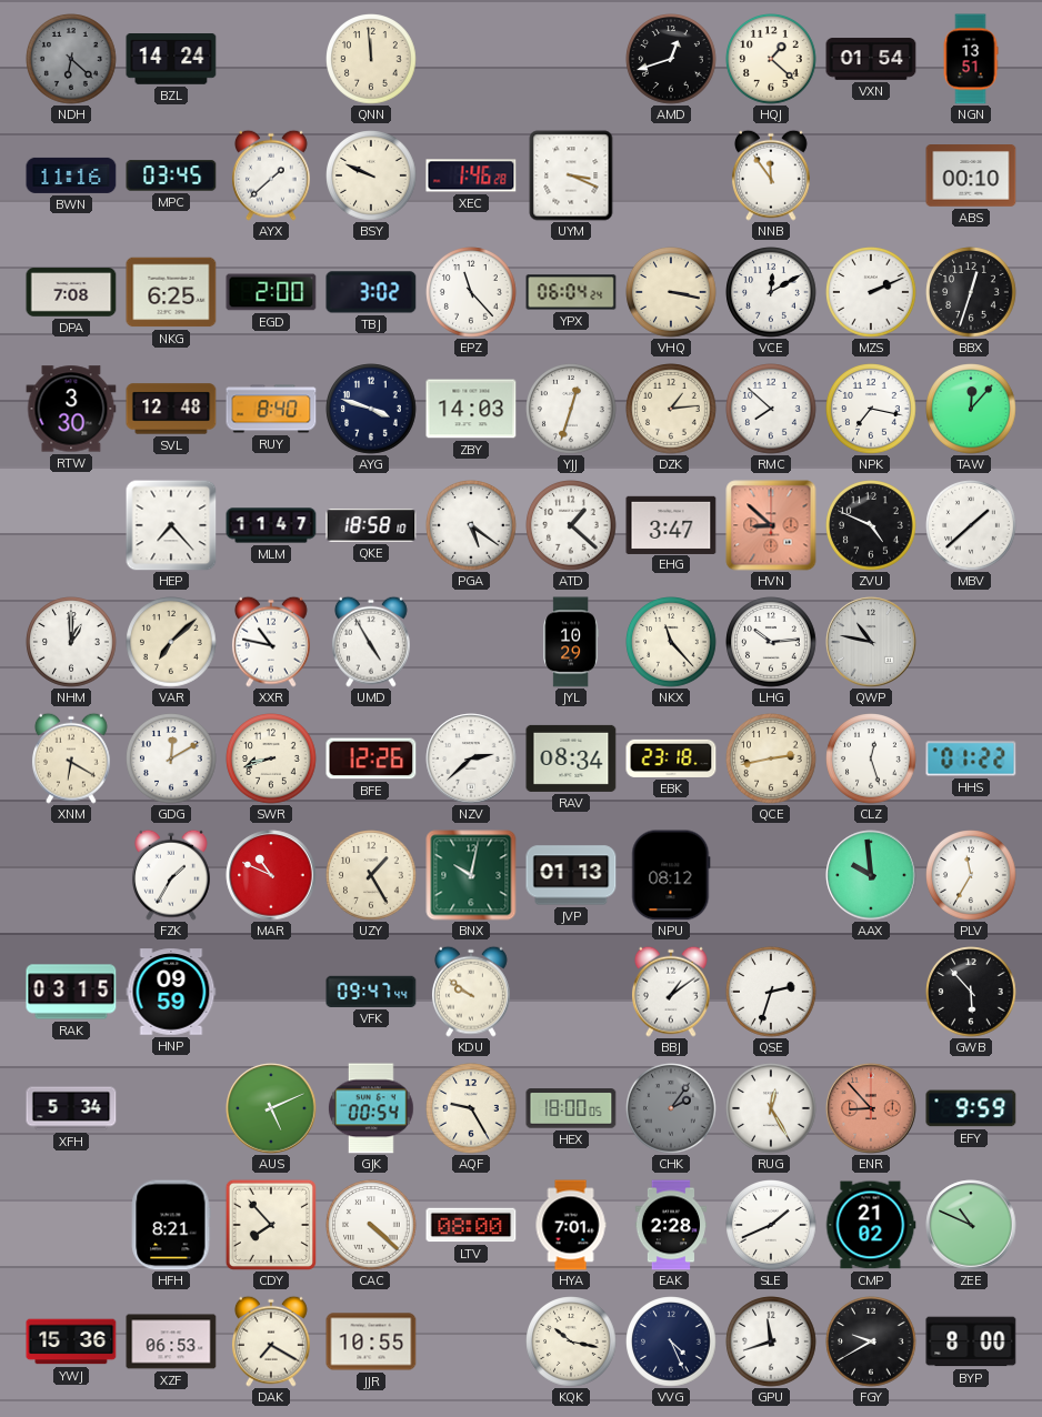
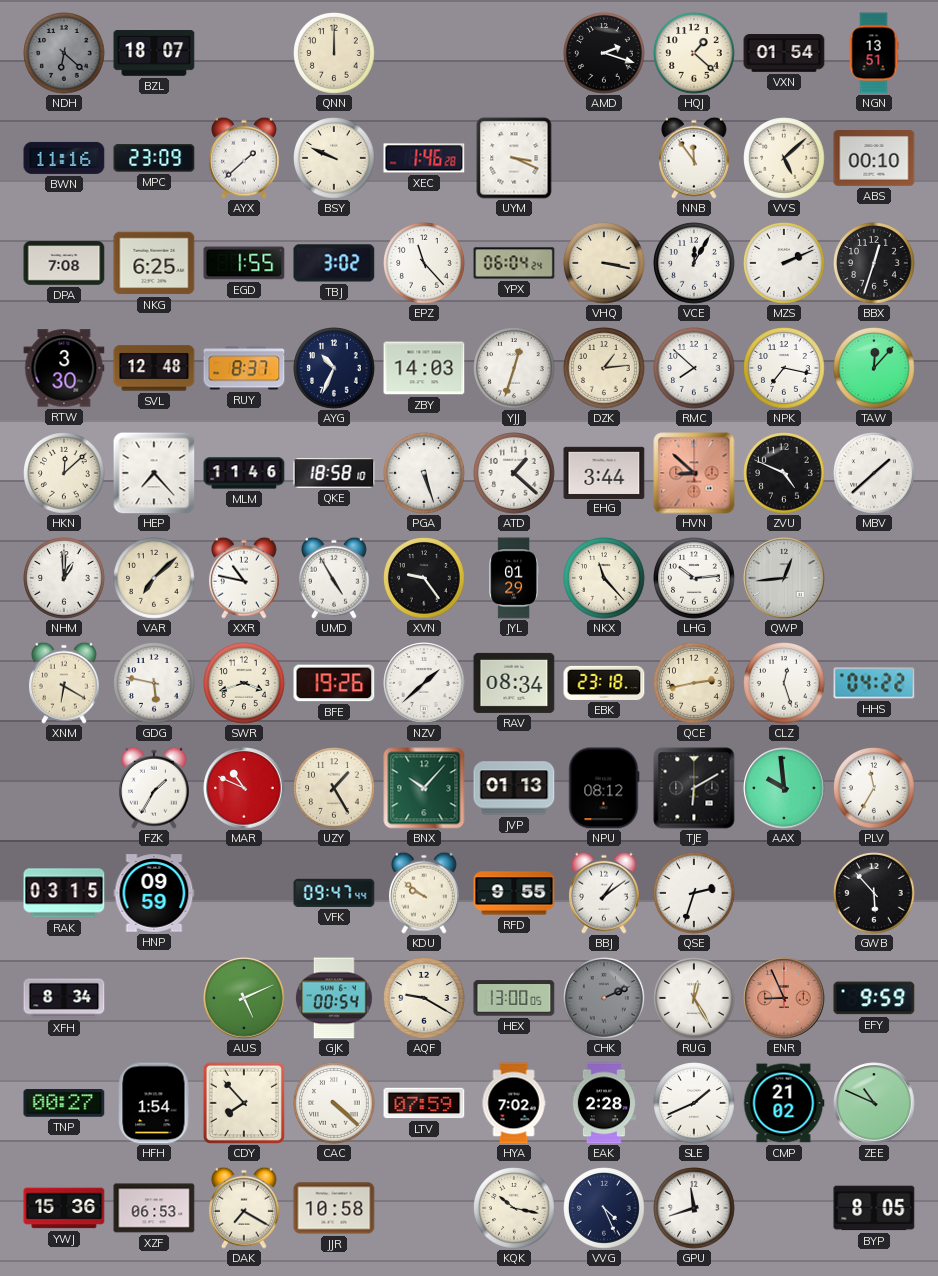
BZL: 14:24 -> 18:07
QNN: 11:59 -> 12:00
AMD: 12:42 -> 2:18
MPC: 03:45 -> 23:09
VVS: none -> 5:08
EGD: 2:00 -> 1:55
VCE: 12:10 -> 12:05
RUY: 8:40 -> 8:37
AYG: 3:48 -> 10:34
HKN: none -> 12:08
MLM: 11:47 -> 11:46
PGA: 5:21 -> 5:27
EHG: 3:47 -> 3:44
XVN: none -> 9:24
JYL: 10:29 -> 01:29
QWP: 10:47 -> 12:44
GDG: 12:10 -> 5:47
SWR: 8:42 -> 3:42
BFE: 12:26 -> 19:26
NZV: 2:38 -> 1:38
HHS: 01:22 -> 04:22
BNX: 10:02 -> 10:07
TJE: none -> 6:10
RFD: none -> 9:55
XFH: 5:34 -> 8:34
AQF: 9:25 -> 9:20
HEX: 18:00 -> 13:00
CHK: 2:06 -> 2:11
ENR: 8:53 -> 8:56
TNP: none -> 00:27
HFH: 8:21 -> 1:54
LTV: 08:00 -> 07:59
HYA: 7:01 -> 7:02
JJR: 10:55 -> 10:58
FGY: 9:40 -> none
BYP: 8:00 -> 8:05
